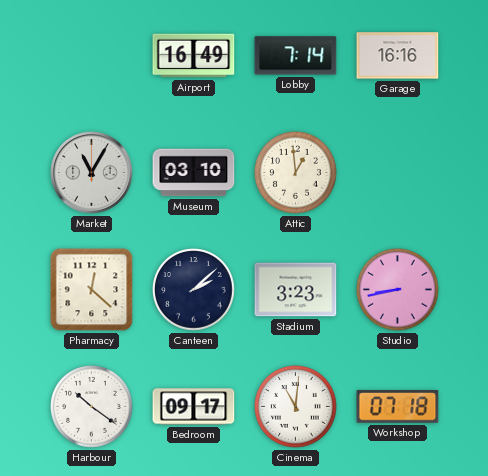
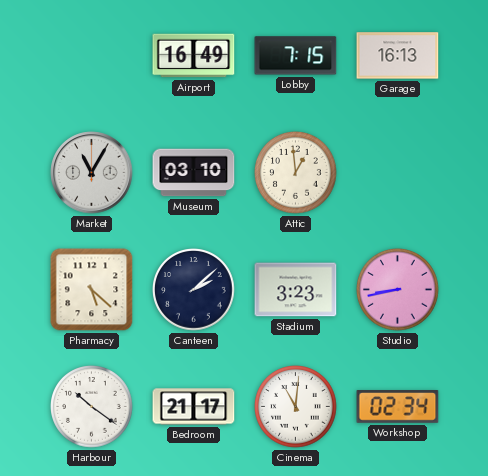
Lobby: 7:14 -> 7:15
Garage: 16:16 -> 16:13
Pharmacy: 12:22 -> 5:22
Bedroom: 09:17 -> 21:17
Workshop: 07:18 -> 02:34
